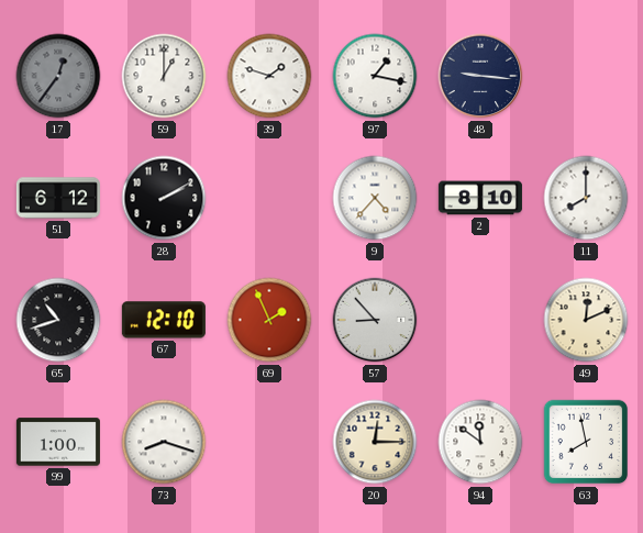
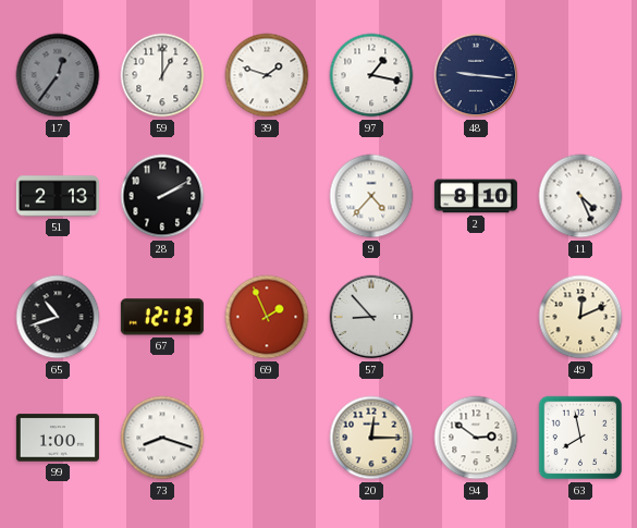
51: 6:12 -> 2:13
11: 8:00 -> 4:26
67: 12:10 -> 12:13
94: 11:51 -> 2:51
